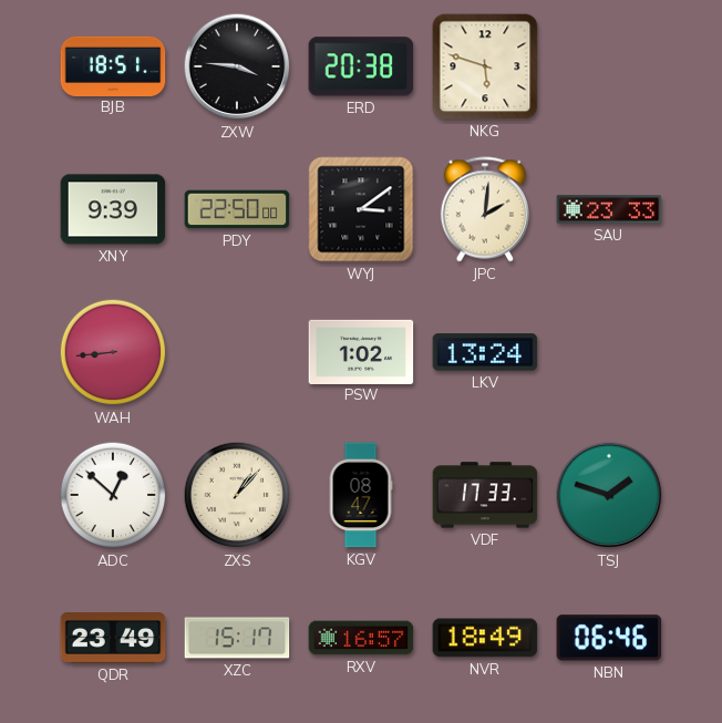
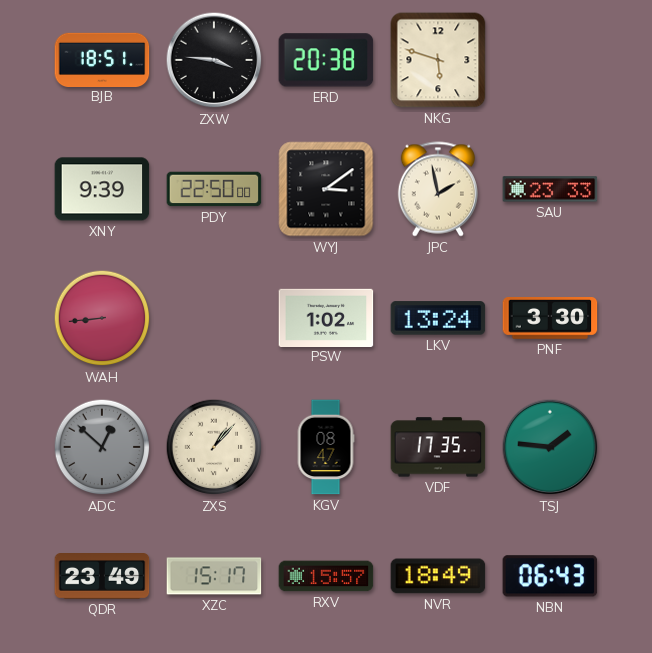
JPC: 2:01 -> 1:58
PNF: none -> 3:30
ADC dial: white -> grey
VDF: 17:33 -> 17:35
TSJ: 1:48 -> 1:46
RXV: 16:57 -> 15:57
NBN: 06:46 -> 06:43
